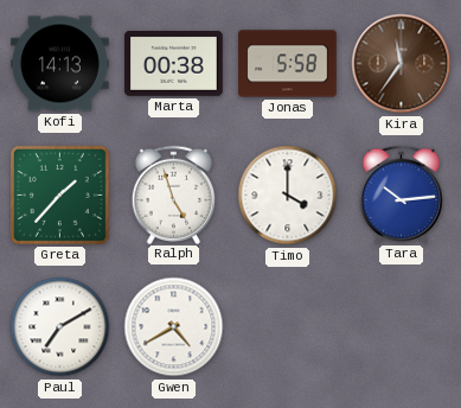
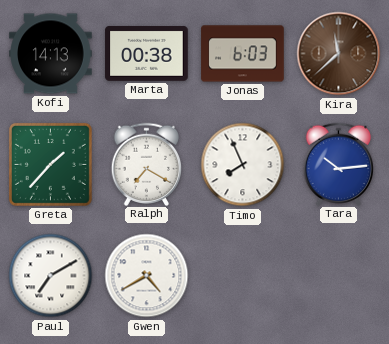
Jonas: 5:58 -> 6:03
Kira: 11:36 -> 11:38
Ralph: 4:57 -> 7:20
Timo: 4:00 -> 7:56
